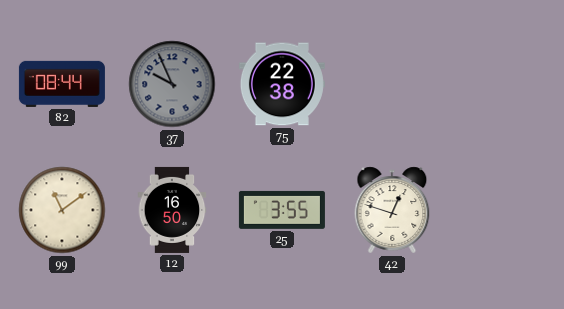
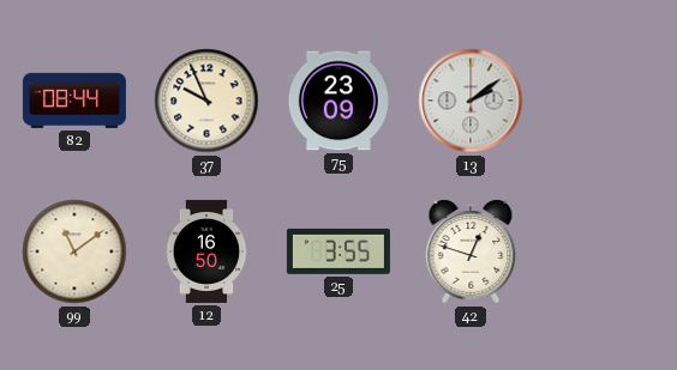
37 dial: grey -> cream
75: 22:38 -> 23:09
13: none -> 2:09
